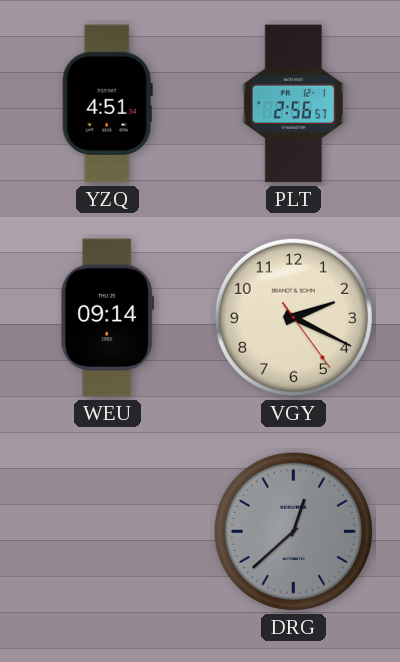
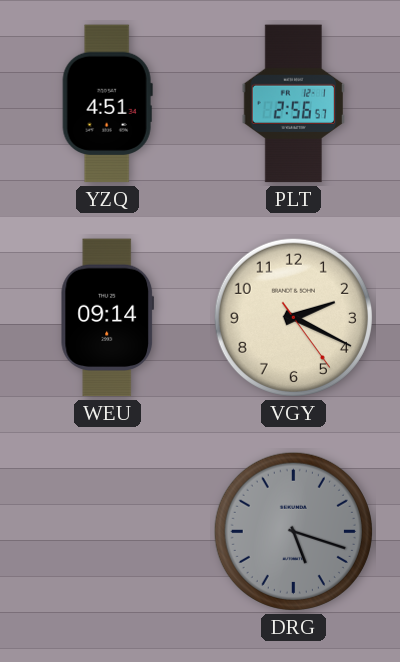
DRG: 12:38 -> 5:18
